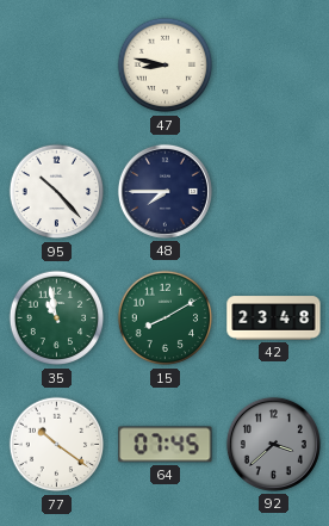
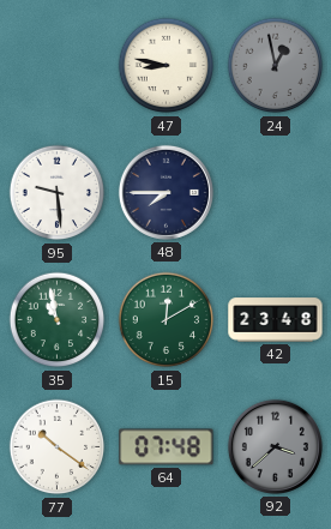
24: none -> 12:58
95: 10:23 -> 9:29
15: 8:10 -> 12:10
64: 07:45 -> 07:48
